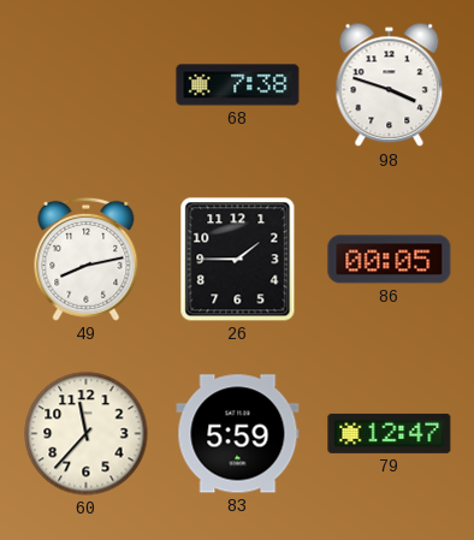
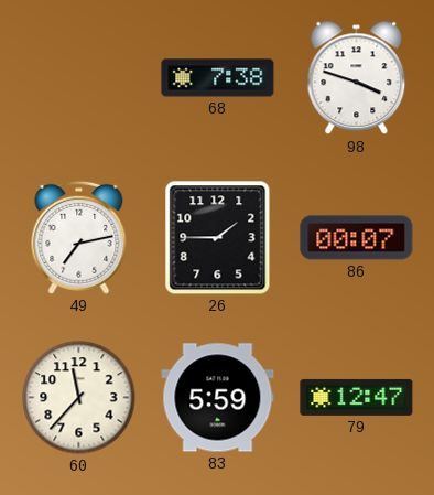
49: 8:13 -> 7:13
86: 00:05 -> 00:07
